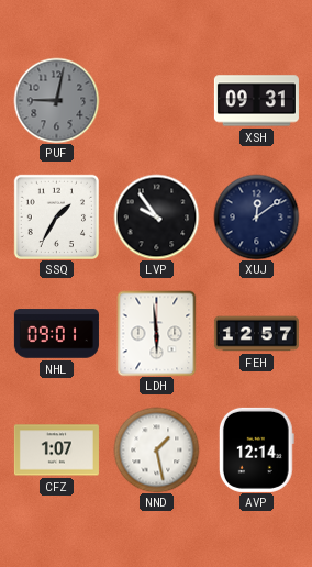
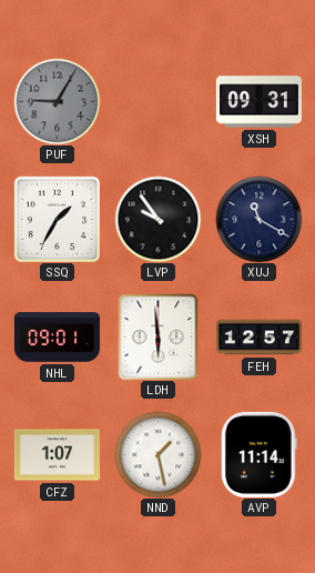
PUF: 9:02 -> 9:05
XUJ: 12:09 -> 11:20
AVP: 12:14 -> 11:14
